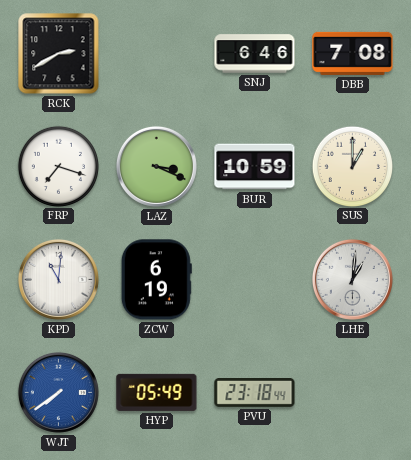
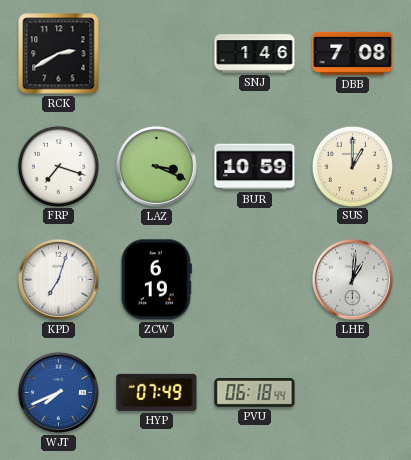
SNJ: 6:46 -> 1:46
KPD: 11:01 -> 7:03
WJT: 7:39 -> 7:41
HYP: 05:49 -> 07:49
PVU: 23:18 -> 06:18
